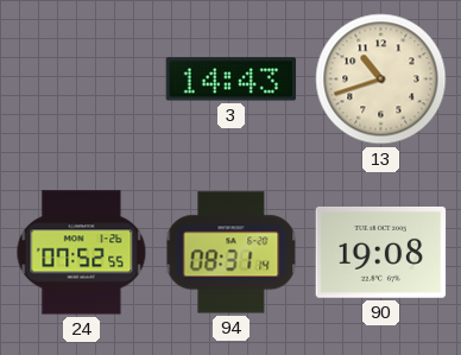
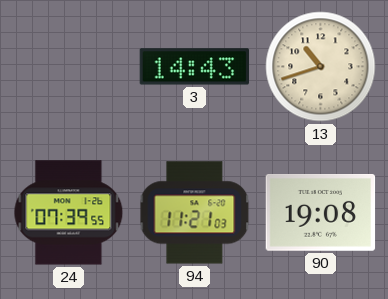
24: 07:52 -> 07:39
94: 08:31 -> 11:21
